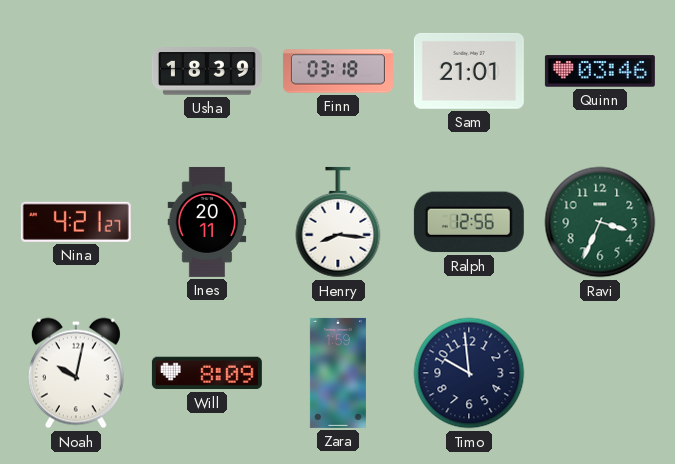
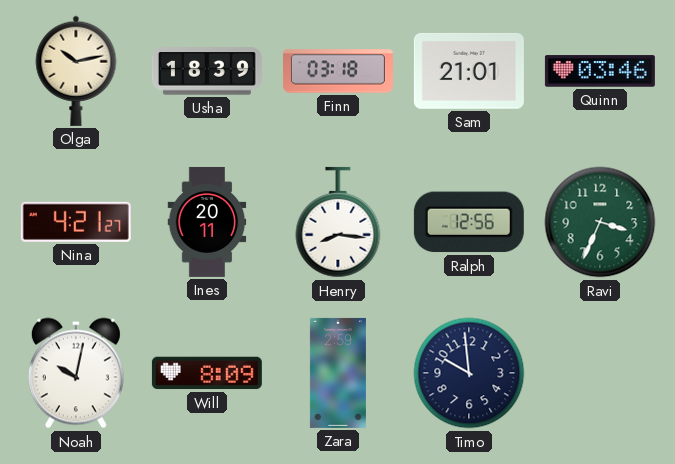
Olga: none -> 10:13
Zara: 1:59 -> 2:59
